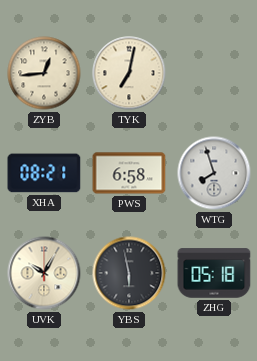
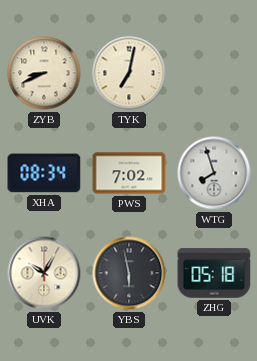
ZYB: 12:44 -> 8:41
XHA: 08:21 -> 08:34
PWS: 6:58 -> 7:02
